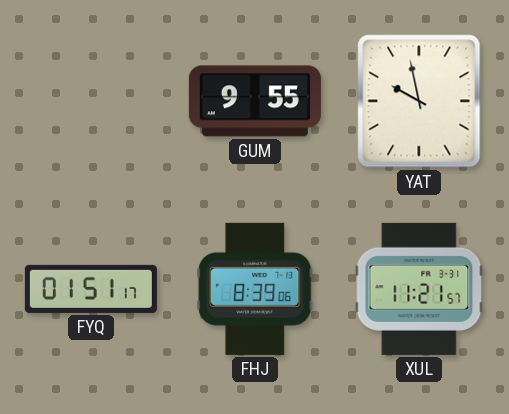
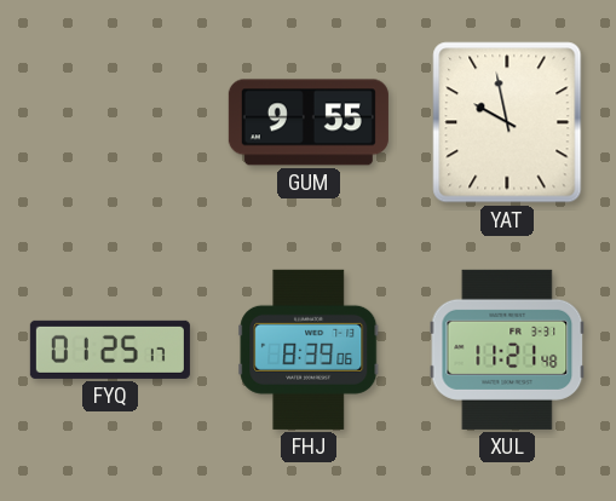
FYQ: 01:51 -> 01:25
XUL: 11:21:57 -> 11:21:48
